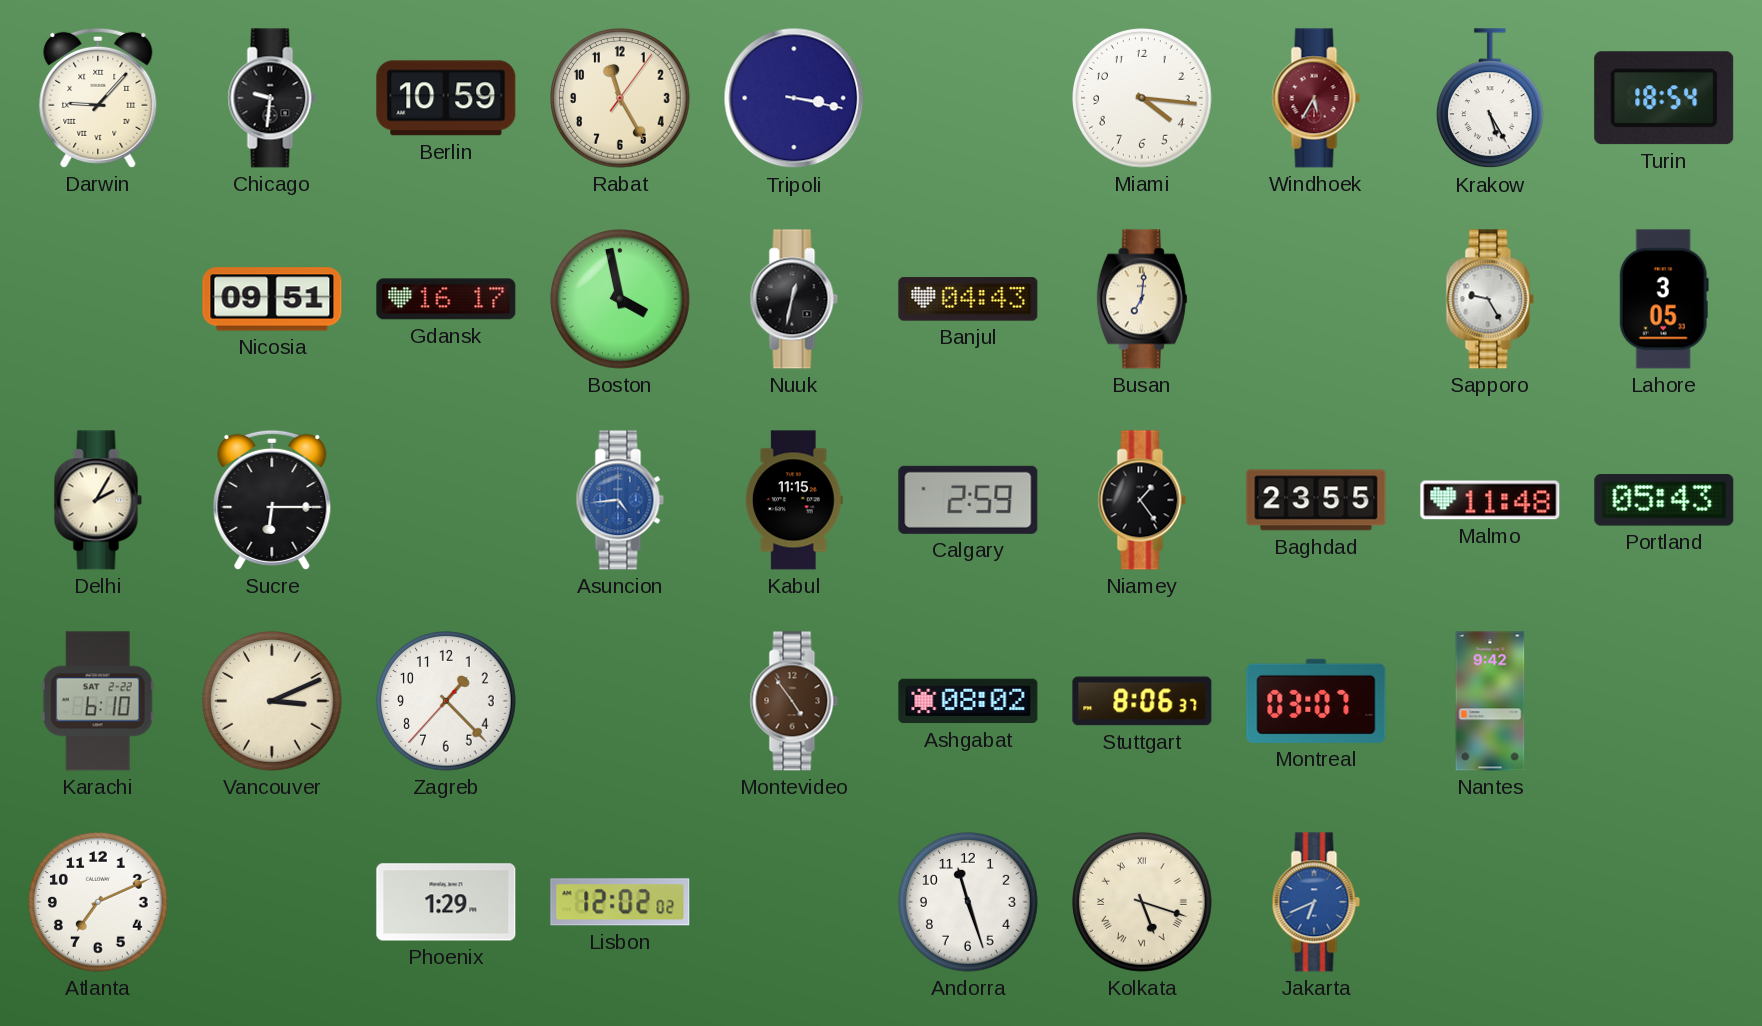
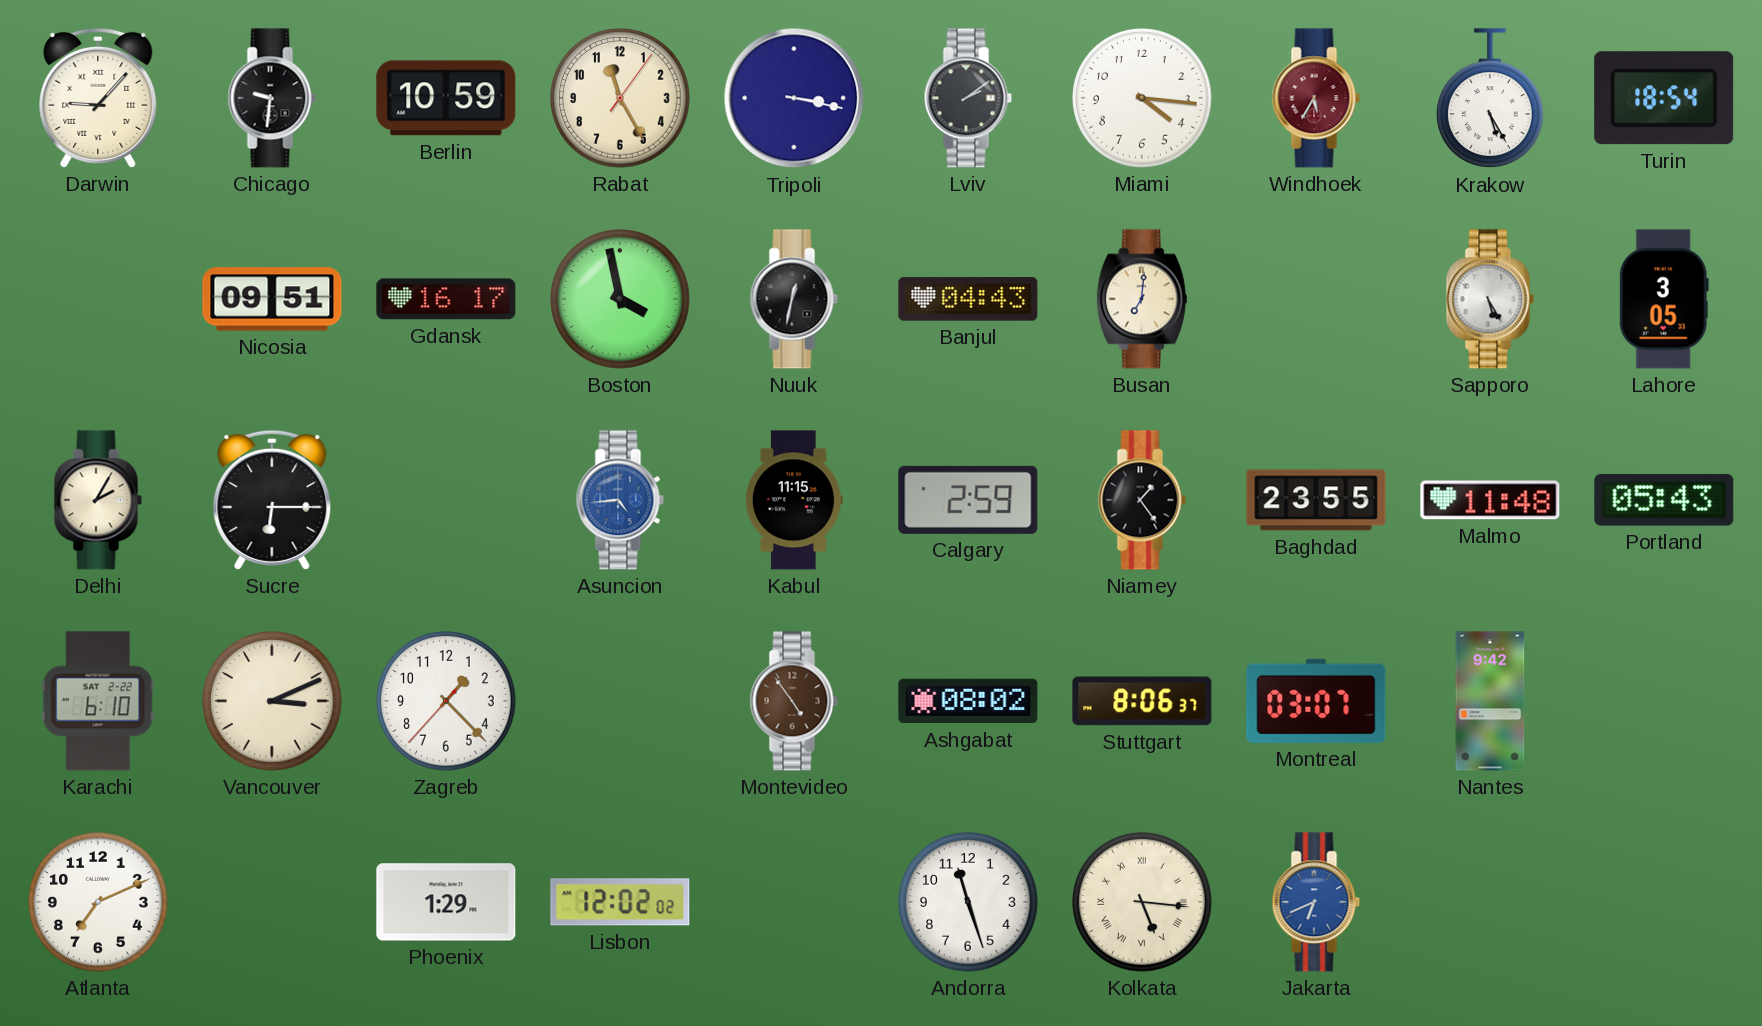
Lviv: none -> 2:09
Sapporo: 9:25 -> 5:25
Kolkata: 5:18 -> 5:16
